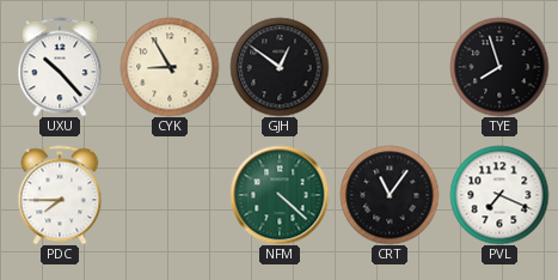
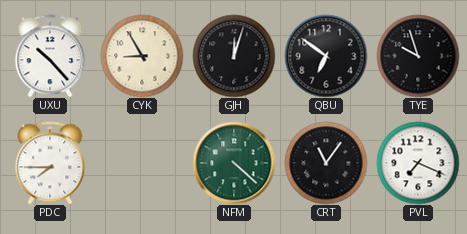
GJH: 12:51 -> 12:03
QBU: none -> 6:51
TYE: 7:57 -> 9:57
